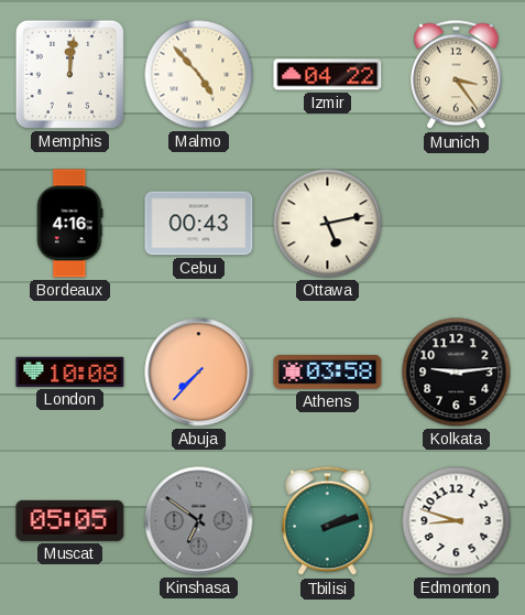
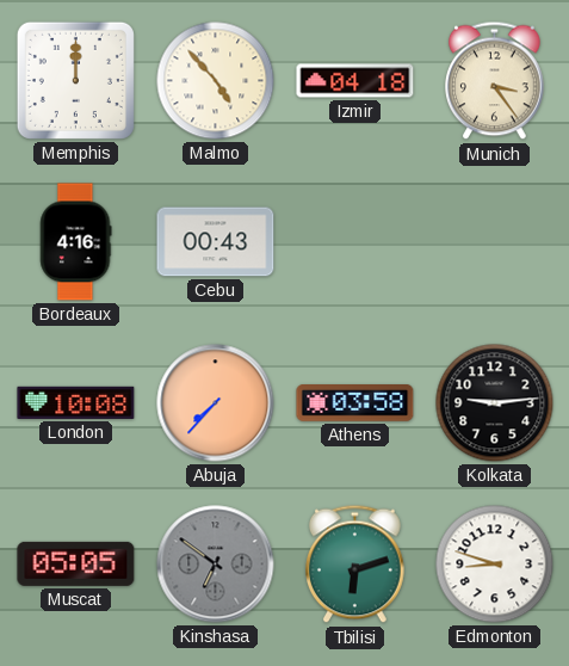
Memphis: 12:01 -> 12:00
Izmir: 04:22 -> 04:18
Ottawa: 5:13 -> none
Tbilisi: 2:12 -> 6:12
